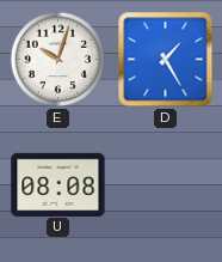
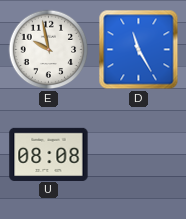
E: 10:03 -> 9:58
D: 1:25 -> 11:25
